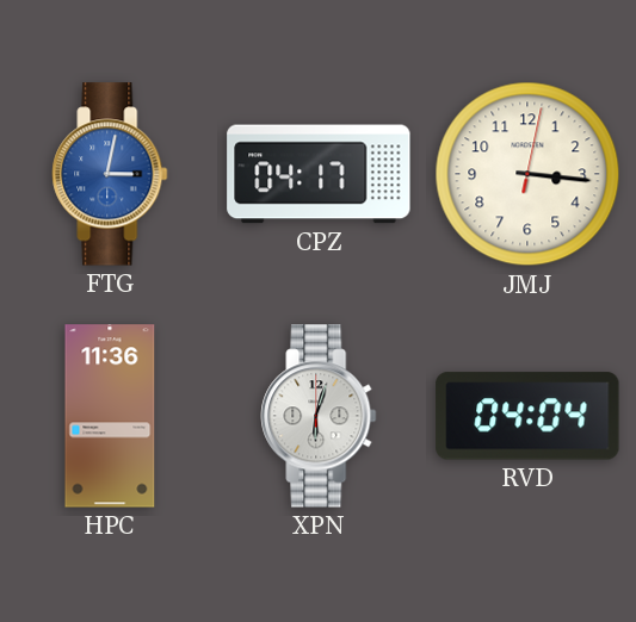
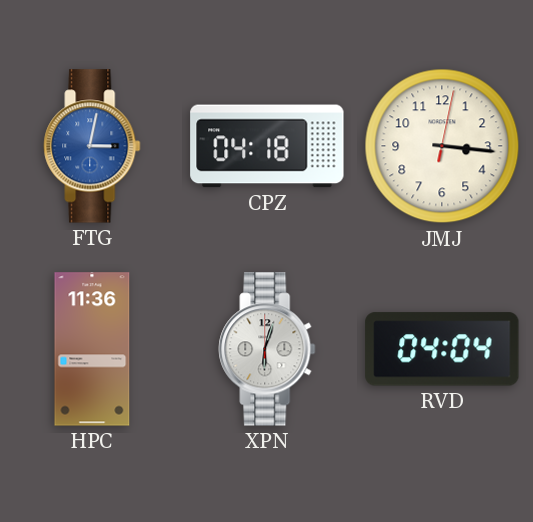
CPZ: 04:17 -> 04:18
